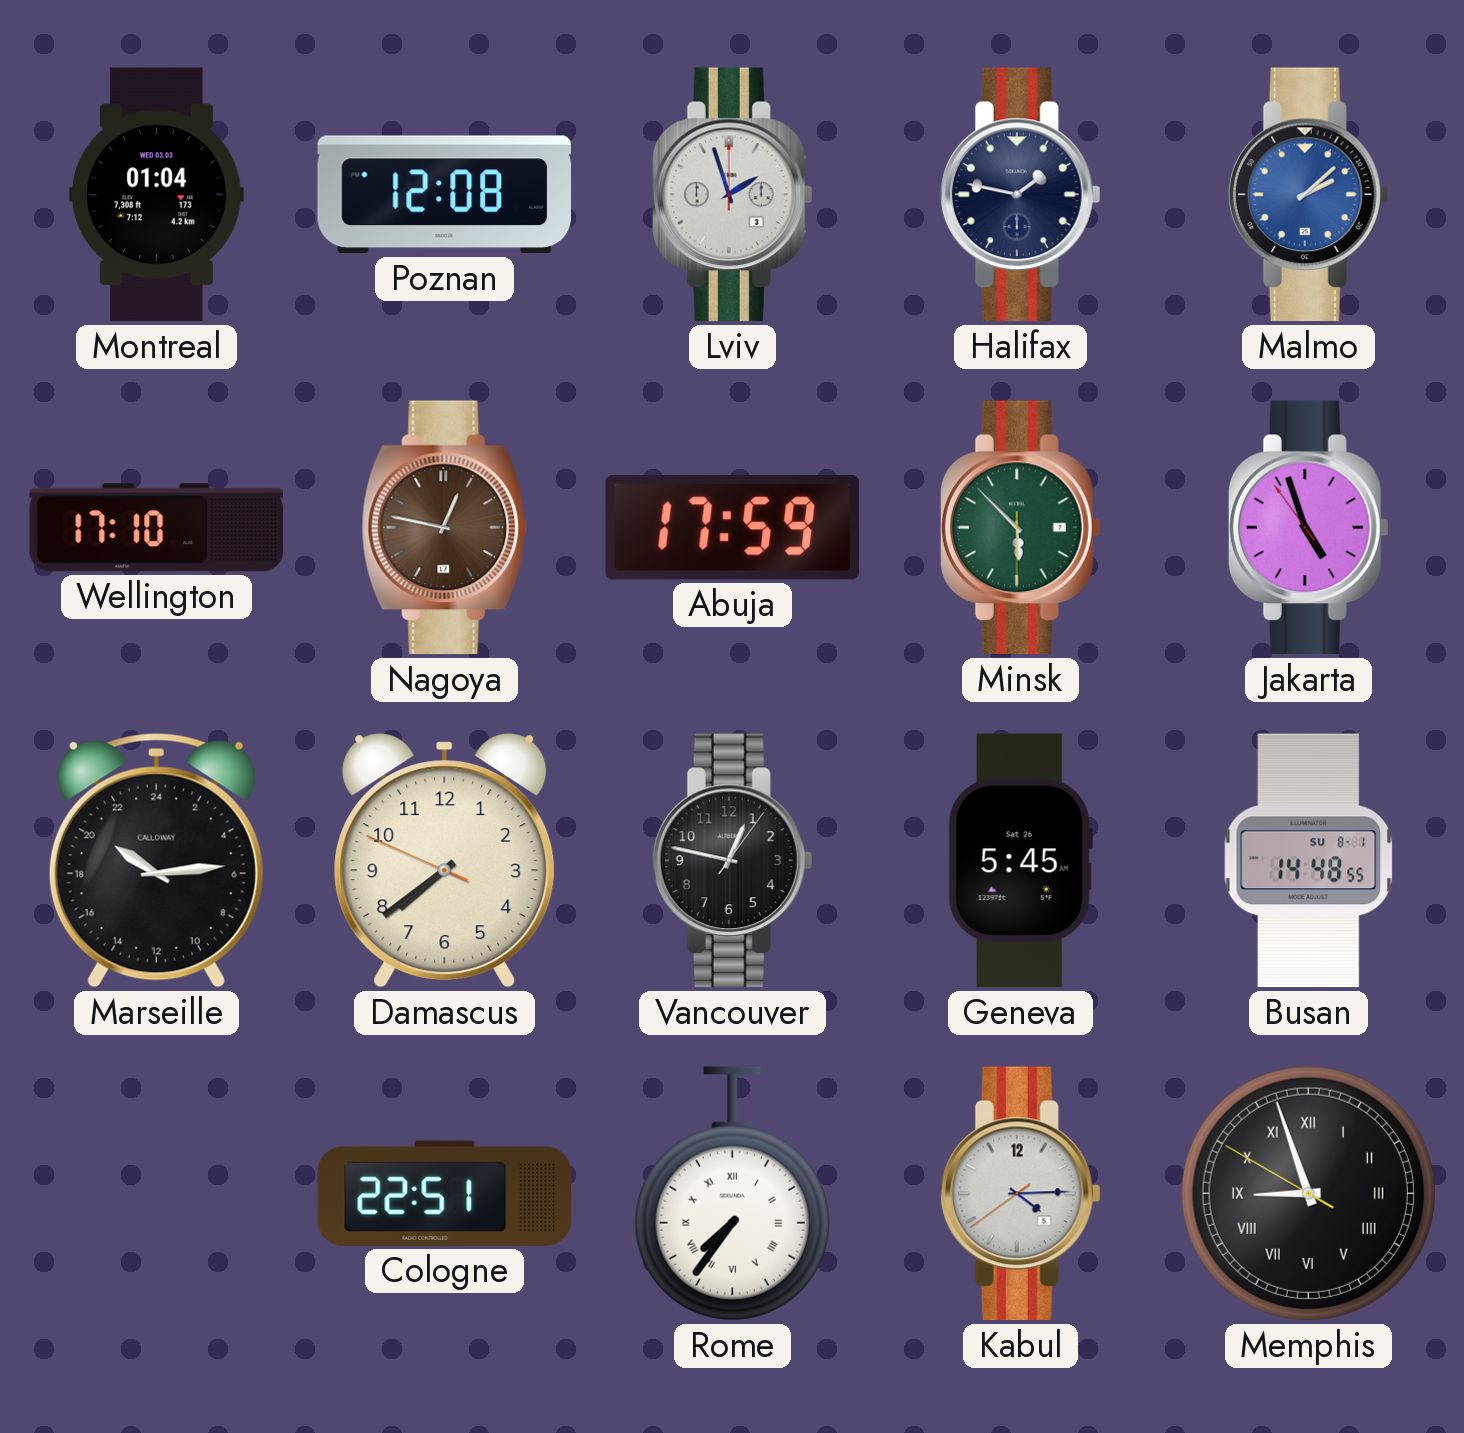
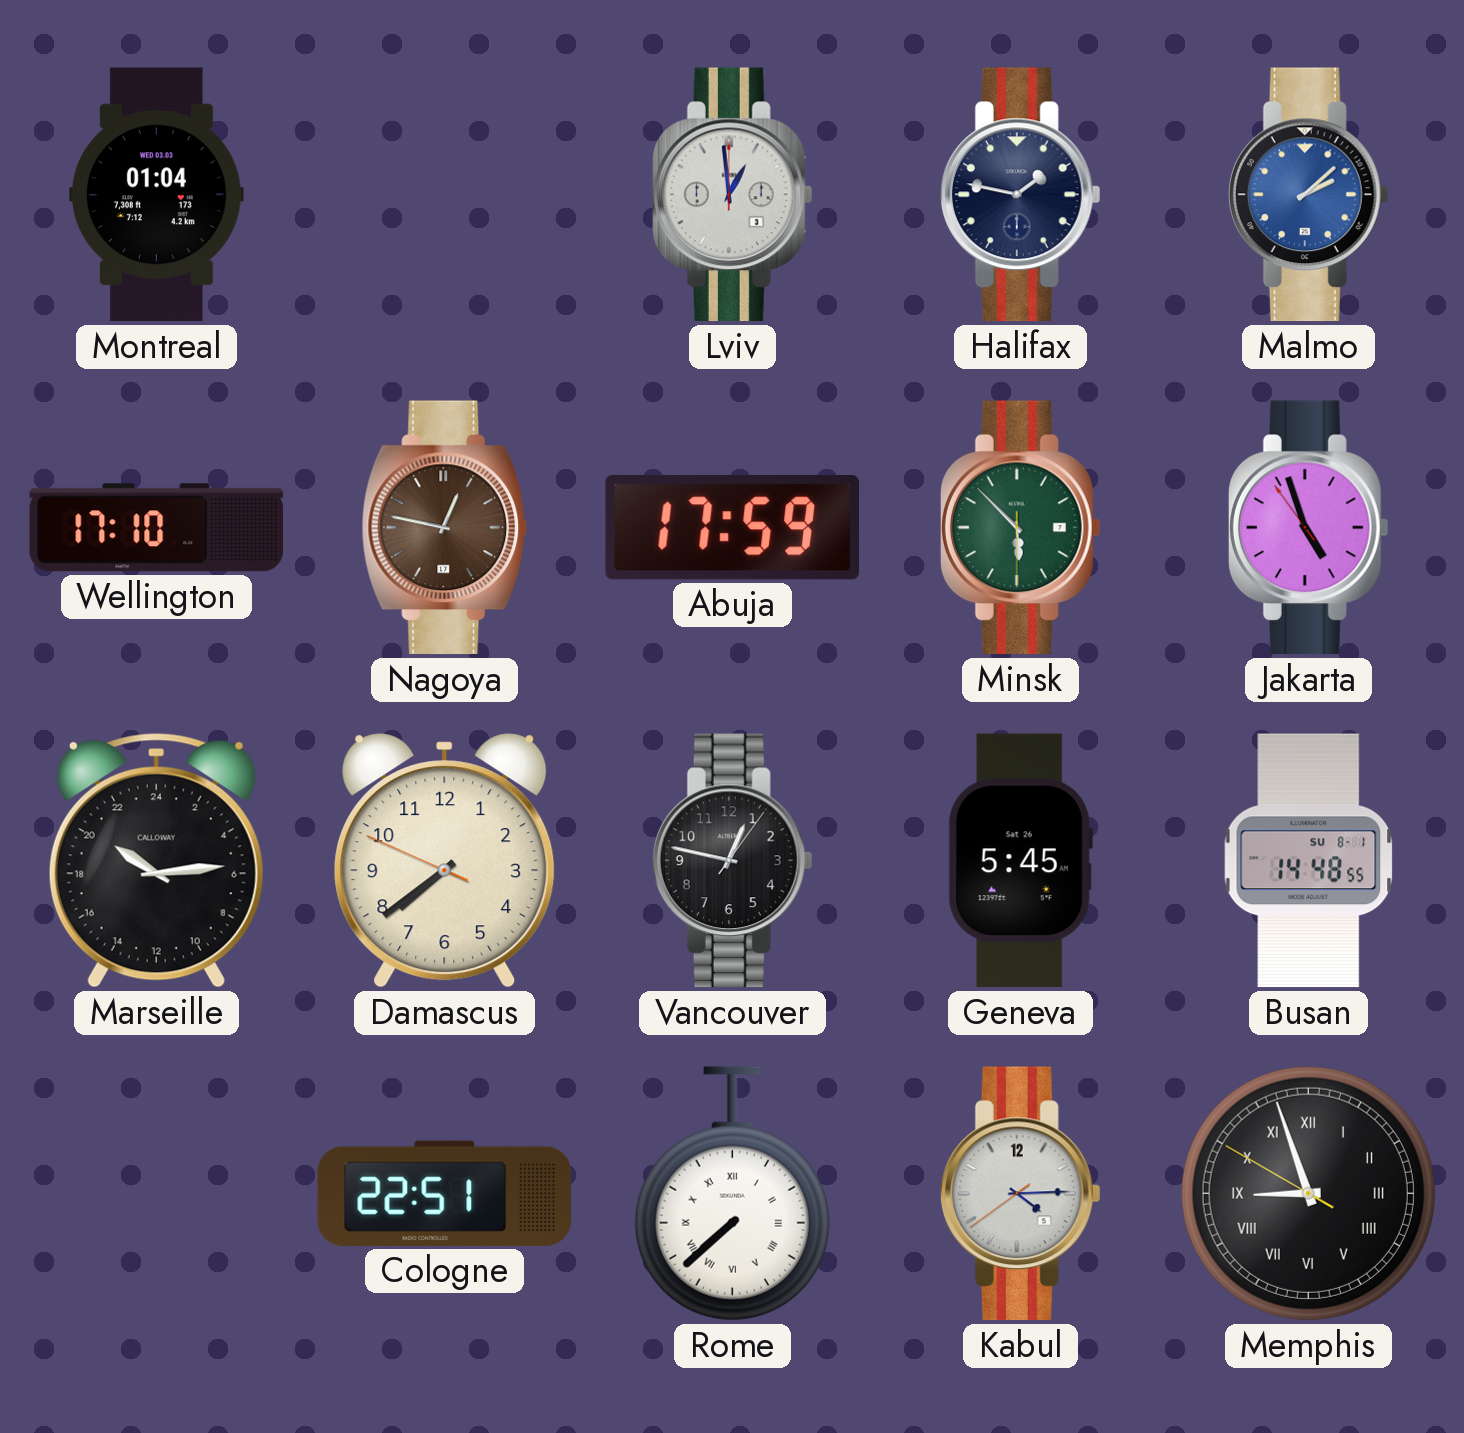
Poznan: 12:08 -> none
Lviv: 1:57 -> 12:59
Rome: 7:36 -> 7:38
